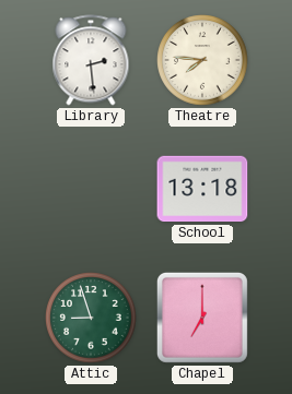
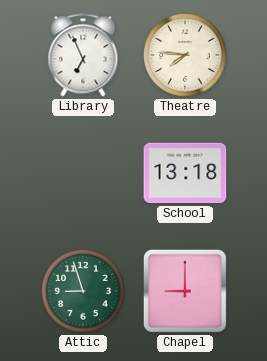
Library: 2:29 -> 6:56
Chapel: 7:00 -> 9:00
